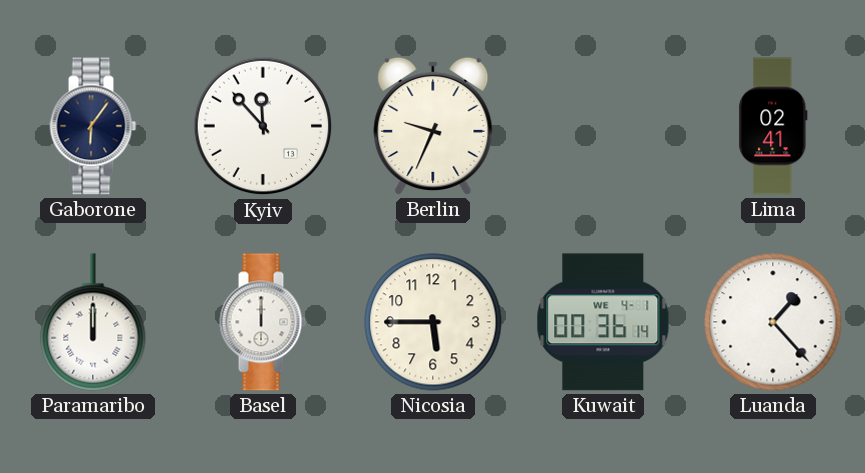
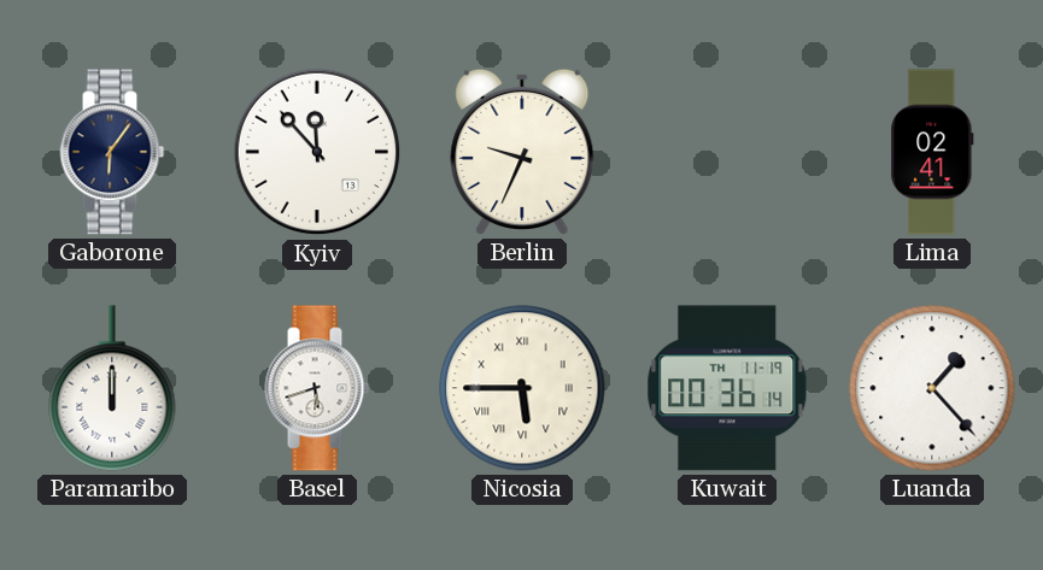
Basel: 12:00 -> 5:42
Nicosia numerals: Arabic -> Roman
Kuwait date: WE 4-1 -> TH 11-19
